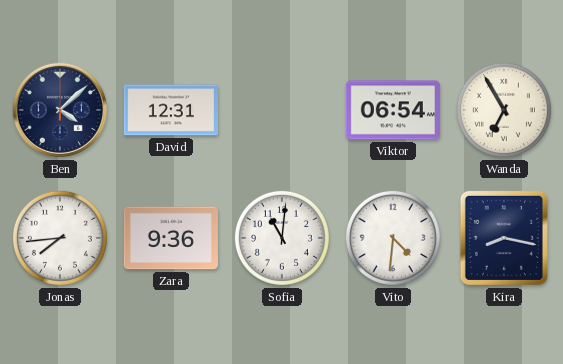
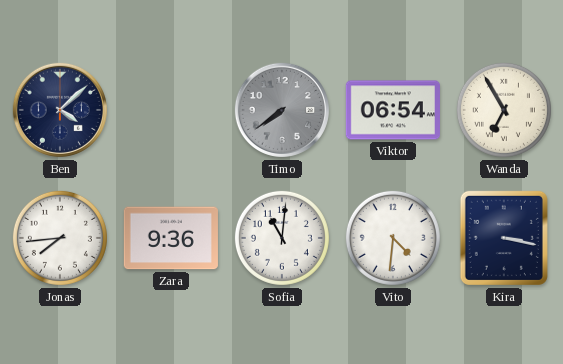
David: 12:31 -> none
Timo: none -> 7:39
Kira: 8:17 -> 3:17
